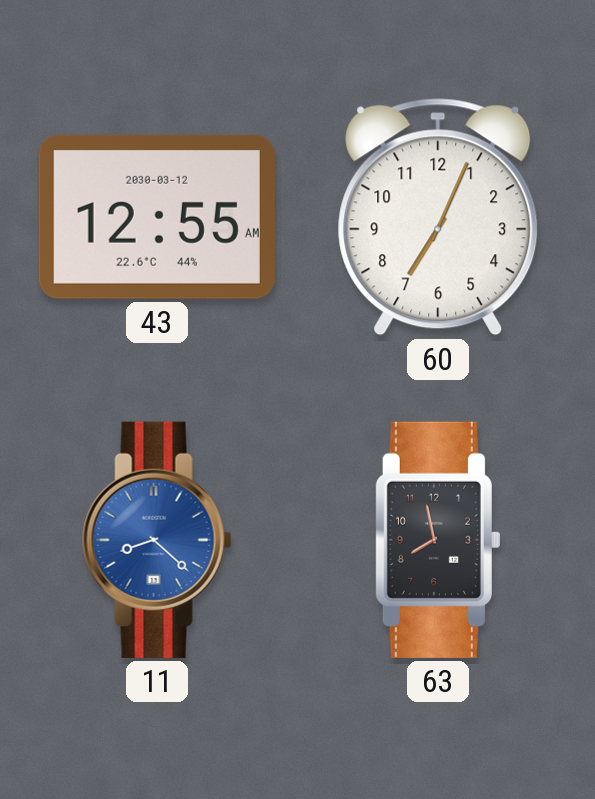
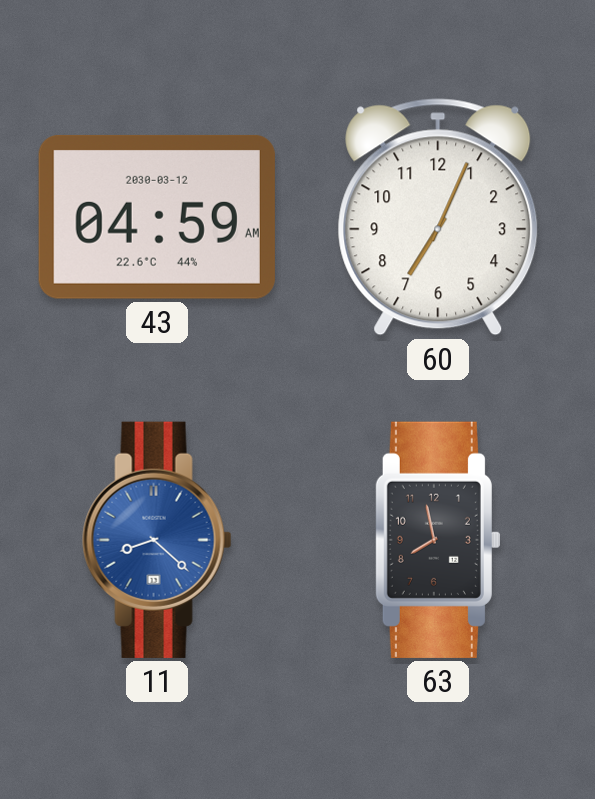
43: 12:55 -> 04:59
